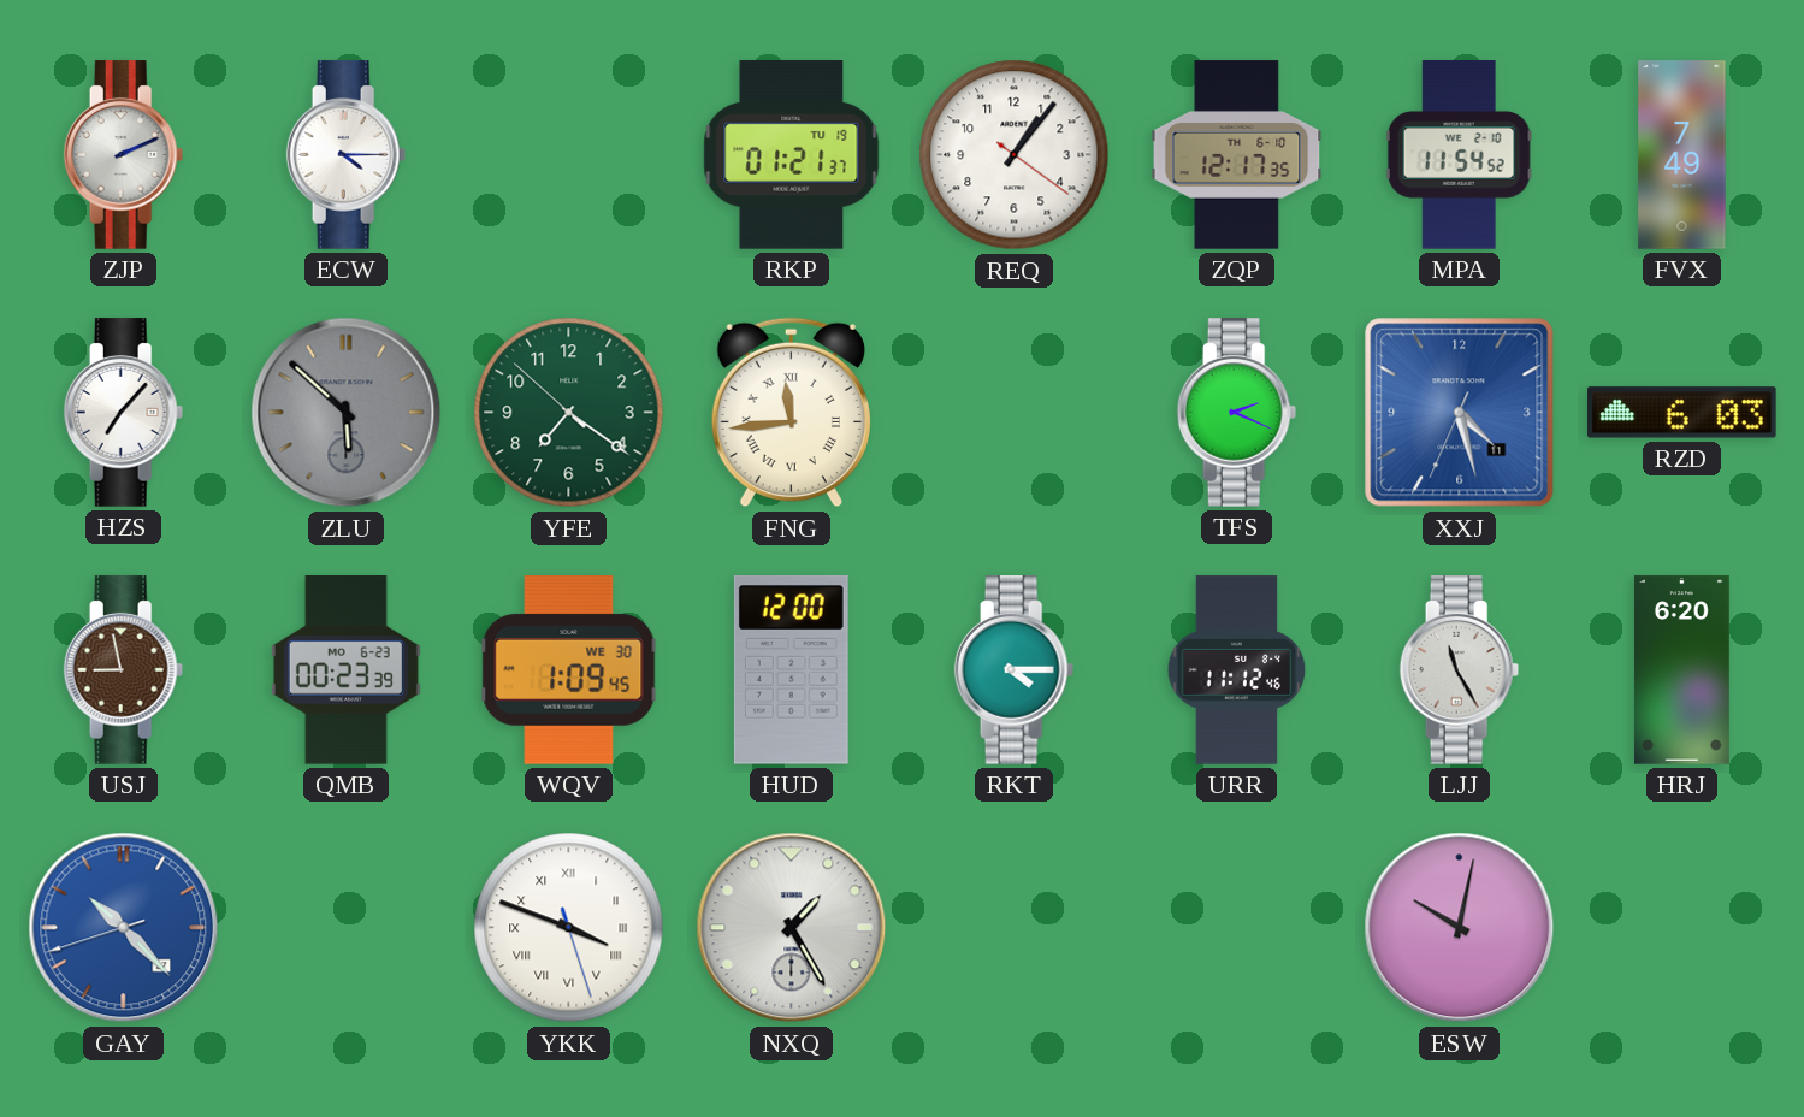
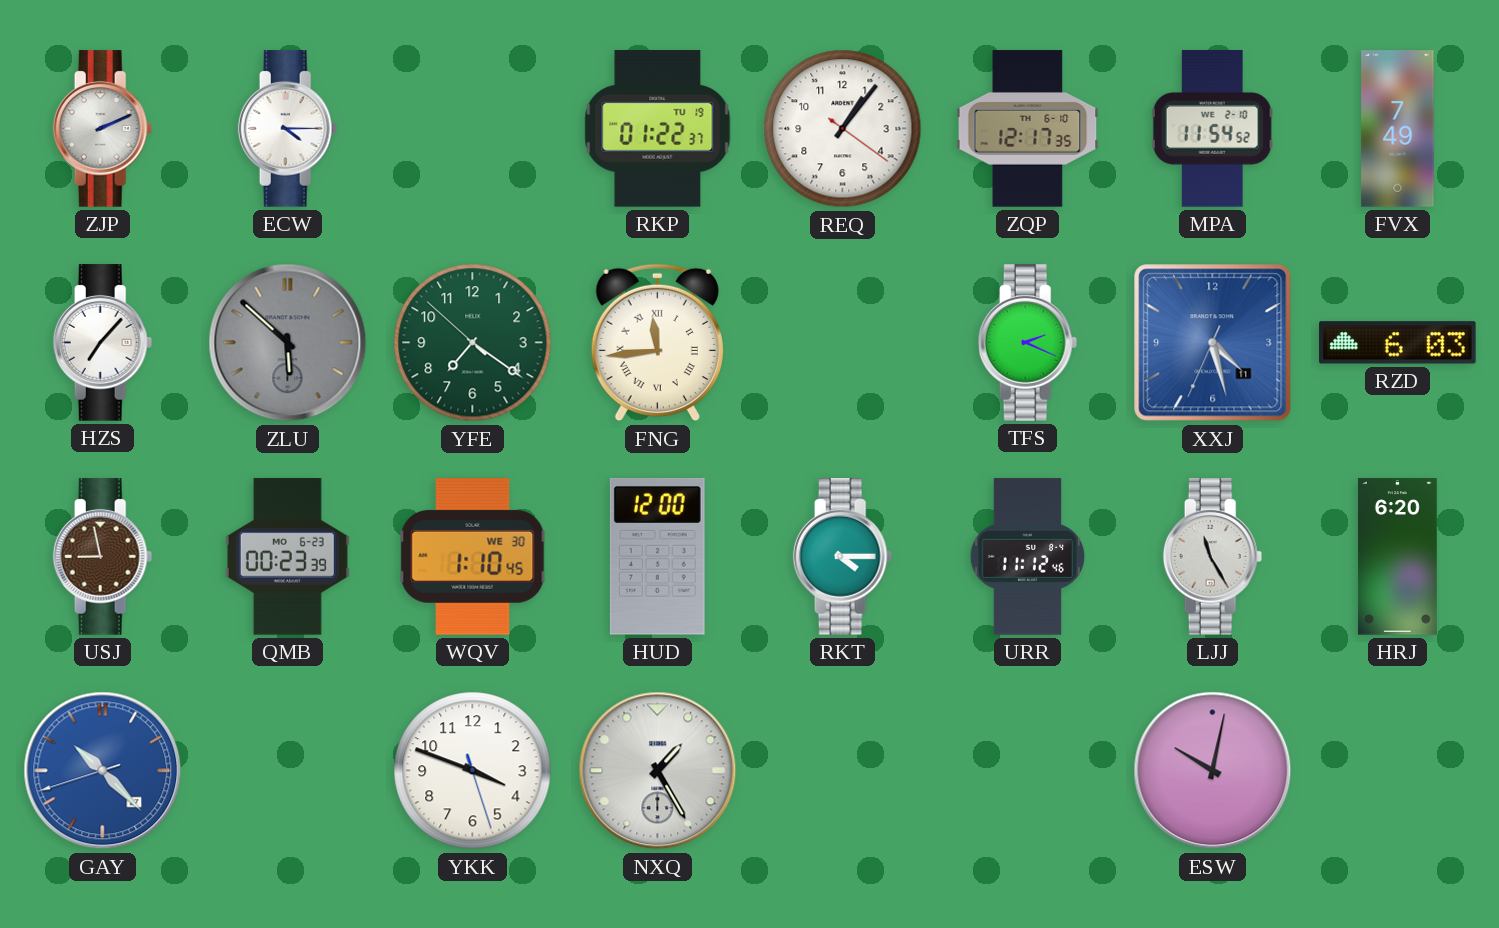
RKP: 01:21 -> 01:22
WQV: 1:09 -> 1:10
YKK numerals: Roman -> Arabic
